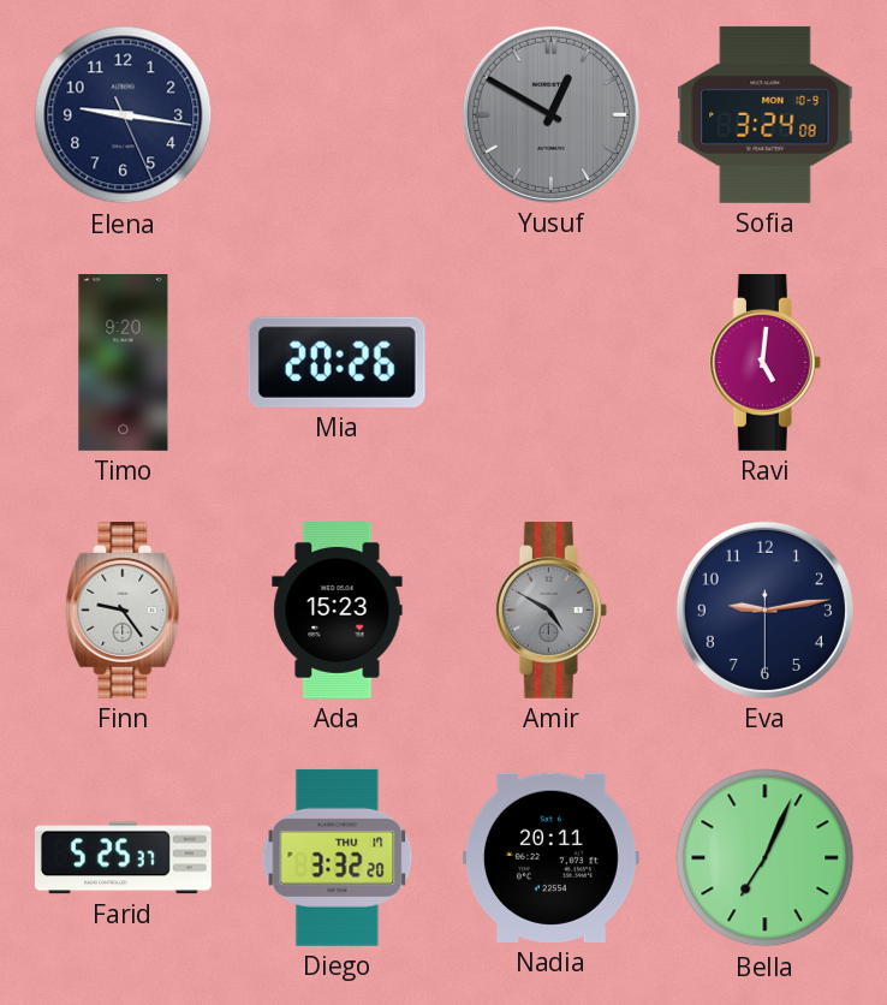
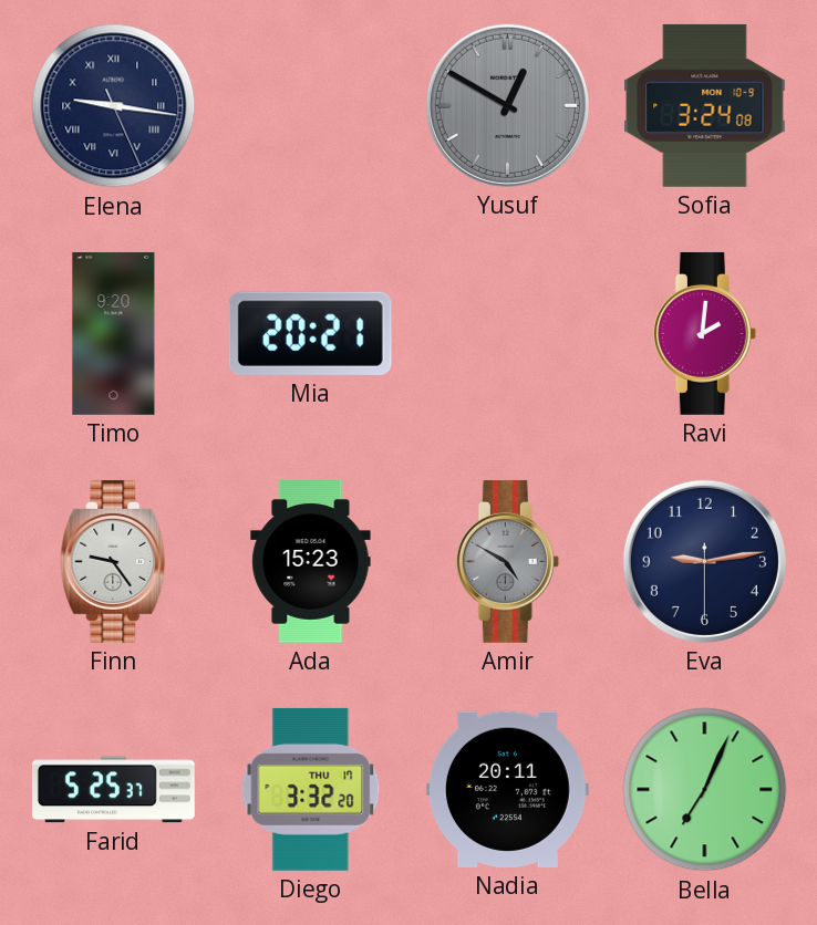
Elena numerals: Arabic -> Roman
Mia: 20:26 -> 20:21
Ravi: 5:01 -> 2:01
